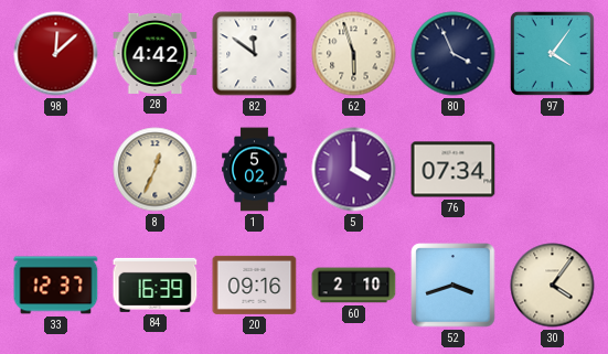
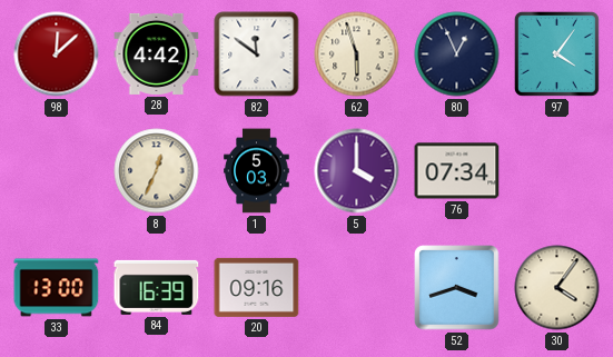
80: 3:56 -> 12:56
1: 5:02 -> 5:03
33: 12:37 -> 13:00
60: 2:10 -> none
